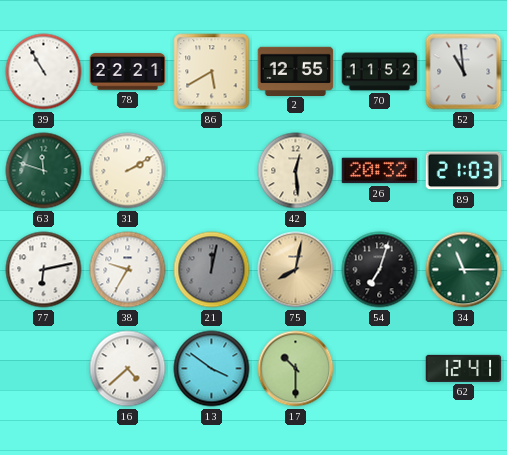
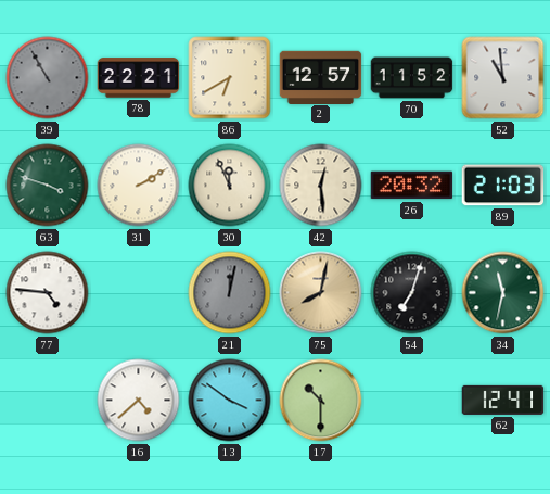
39 dial: white -> grey
86: 5:40 -> 6:40
2: 12:55 -> 12:57
63: 11:48 -> 3:48
30: none -> 11:56
77: 6:13 -> 4:46
38: 9:35 -> none
34: 11:15 -> 11:32
